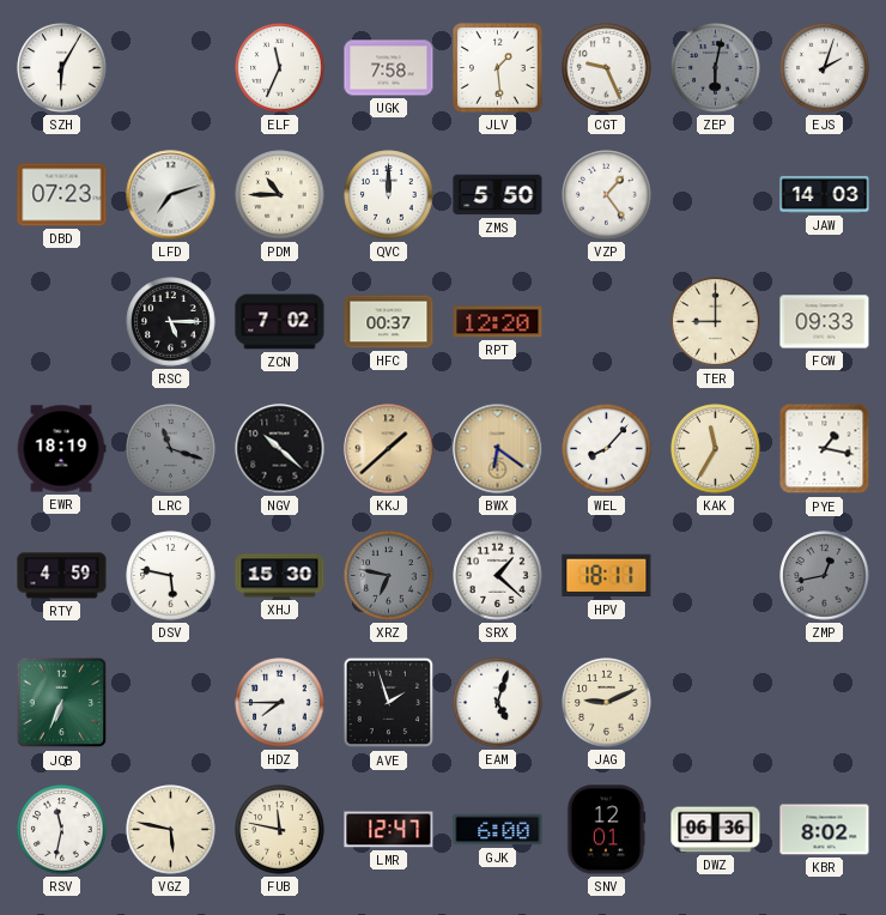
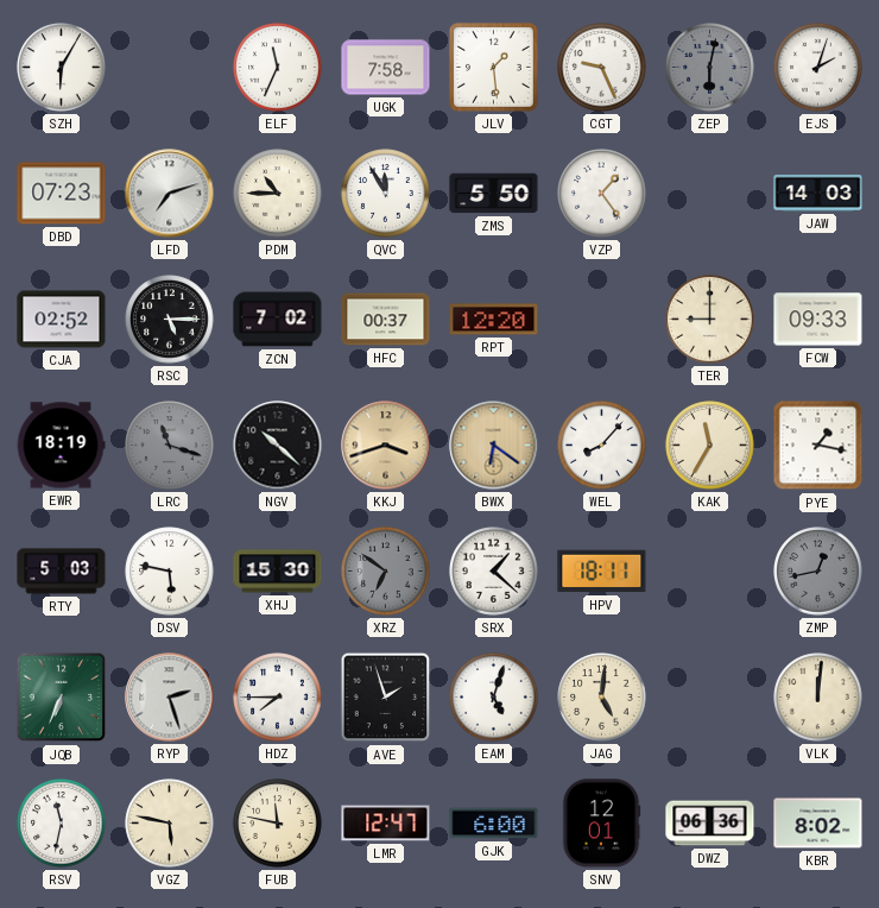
QVC: 12:00 -> 11:55
CJA: none -> 02:52
KKJ: 1:38 -> 3:42
RTY: 4:59 -> 5:03
XRZ: 6:47 -> 6:51
RYP: none -> 2:27
JAG: 9:11 -> 5:01
VLK: none -> 12:01
